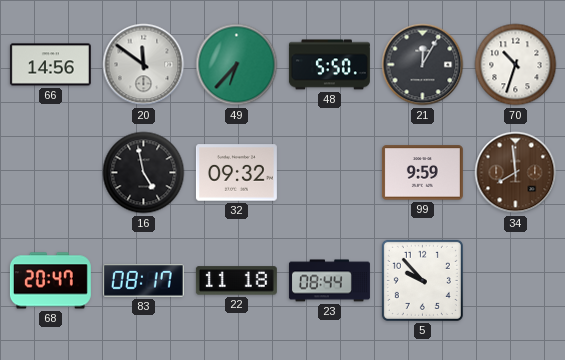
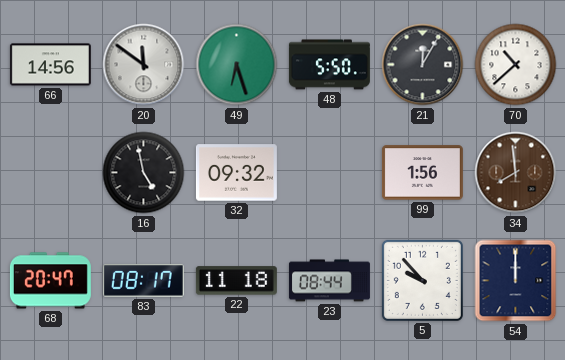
49: 6:37 -> 6:27
70: 10:33 -> 10:38
99: 9:59 -> 1:56
54: none -> 12:00
